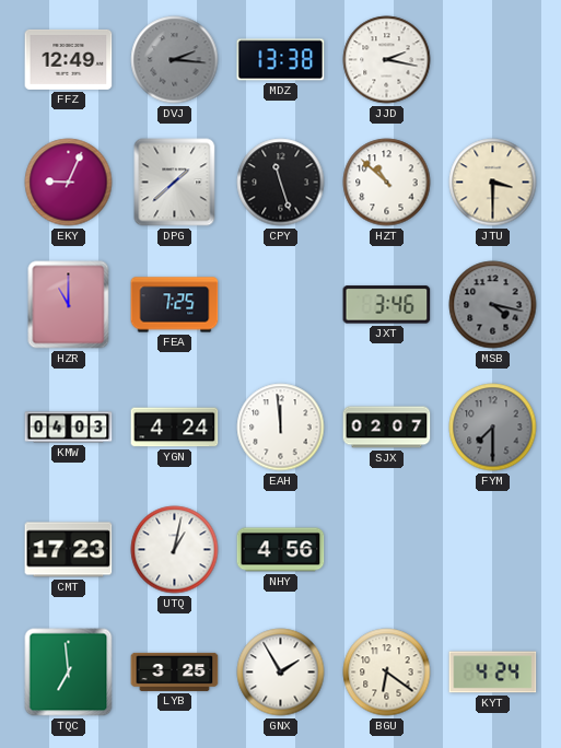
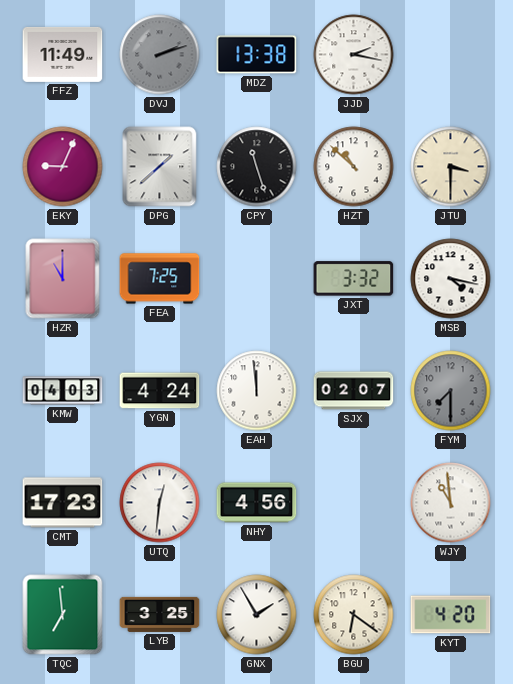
FFZ: 12:49 -> 11:49
DVJ: 2:16 -> 2:12
JXT: 3:46 -> 3:32
MSB dial: grey -> white
UTQ: 1:02 -> 12:31
WJY: none -> 10:59
KYT: 4:24 -> 4:20
